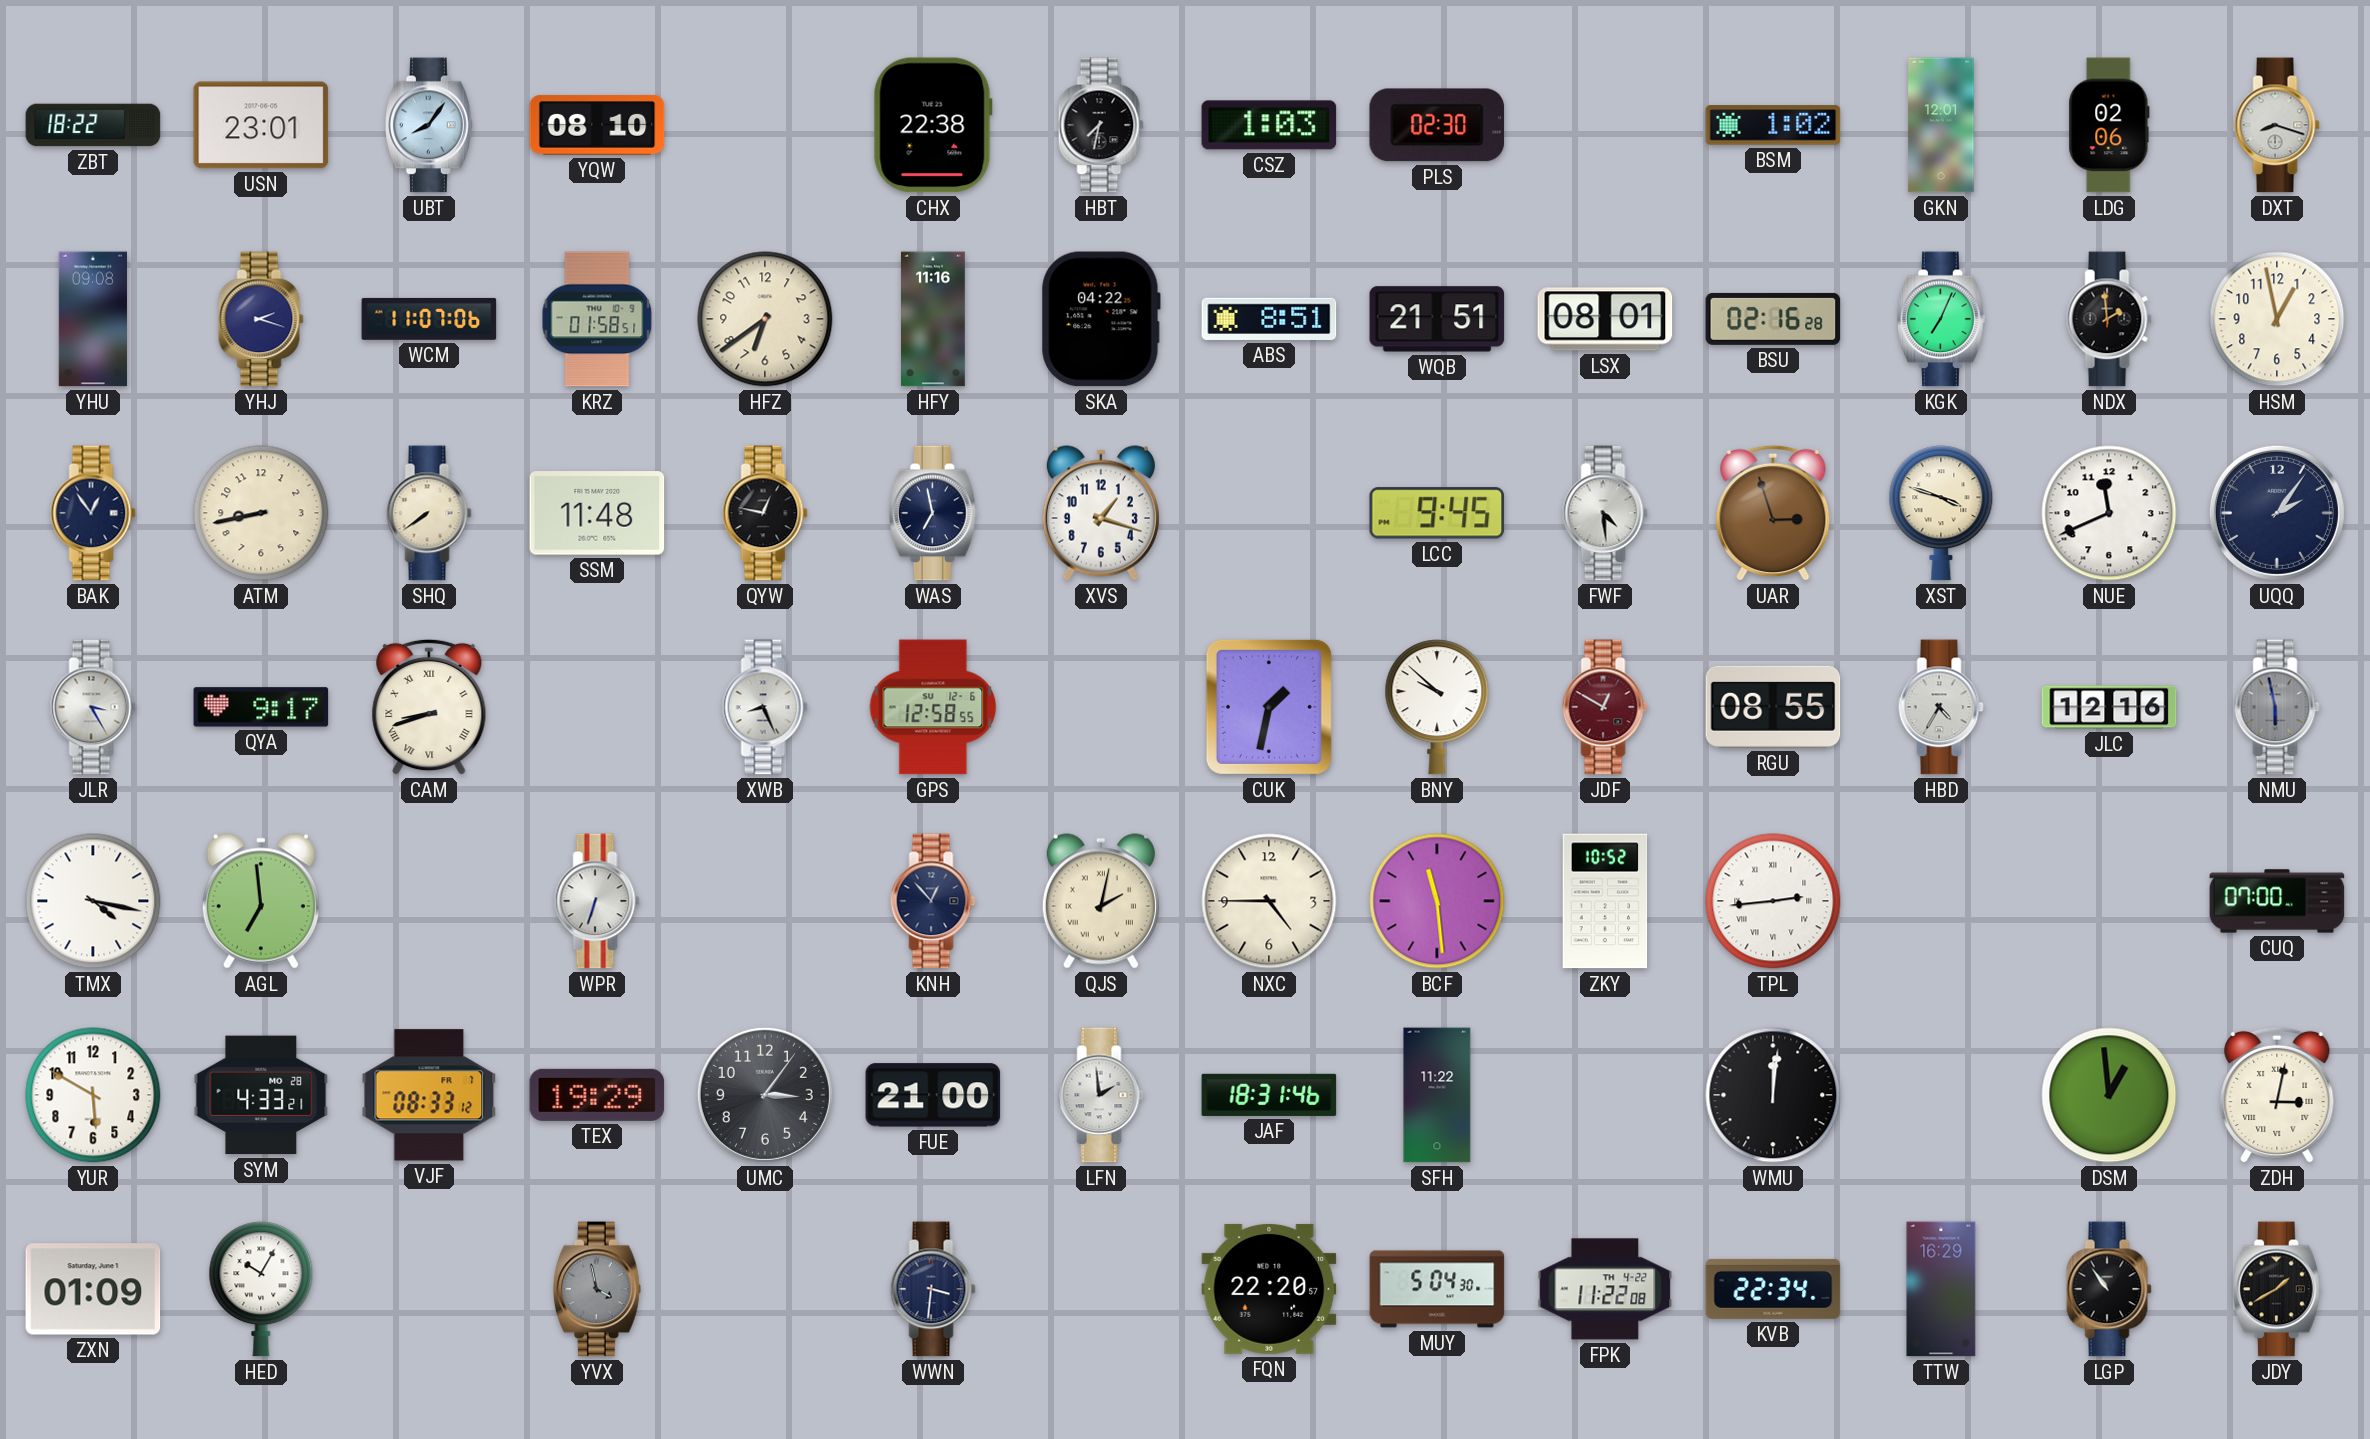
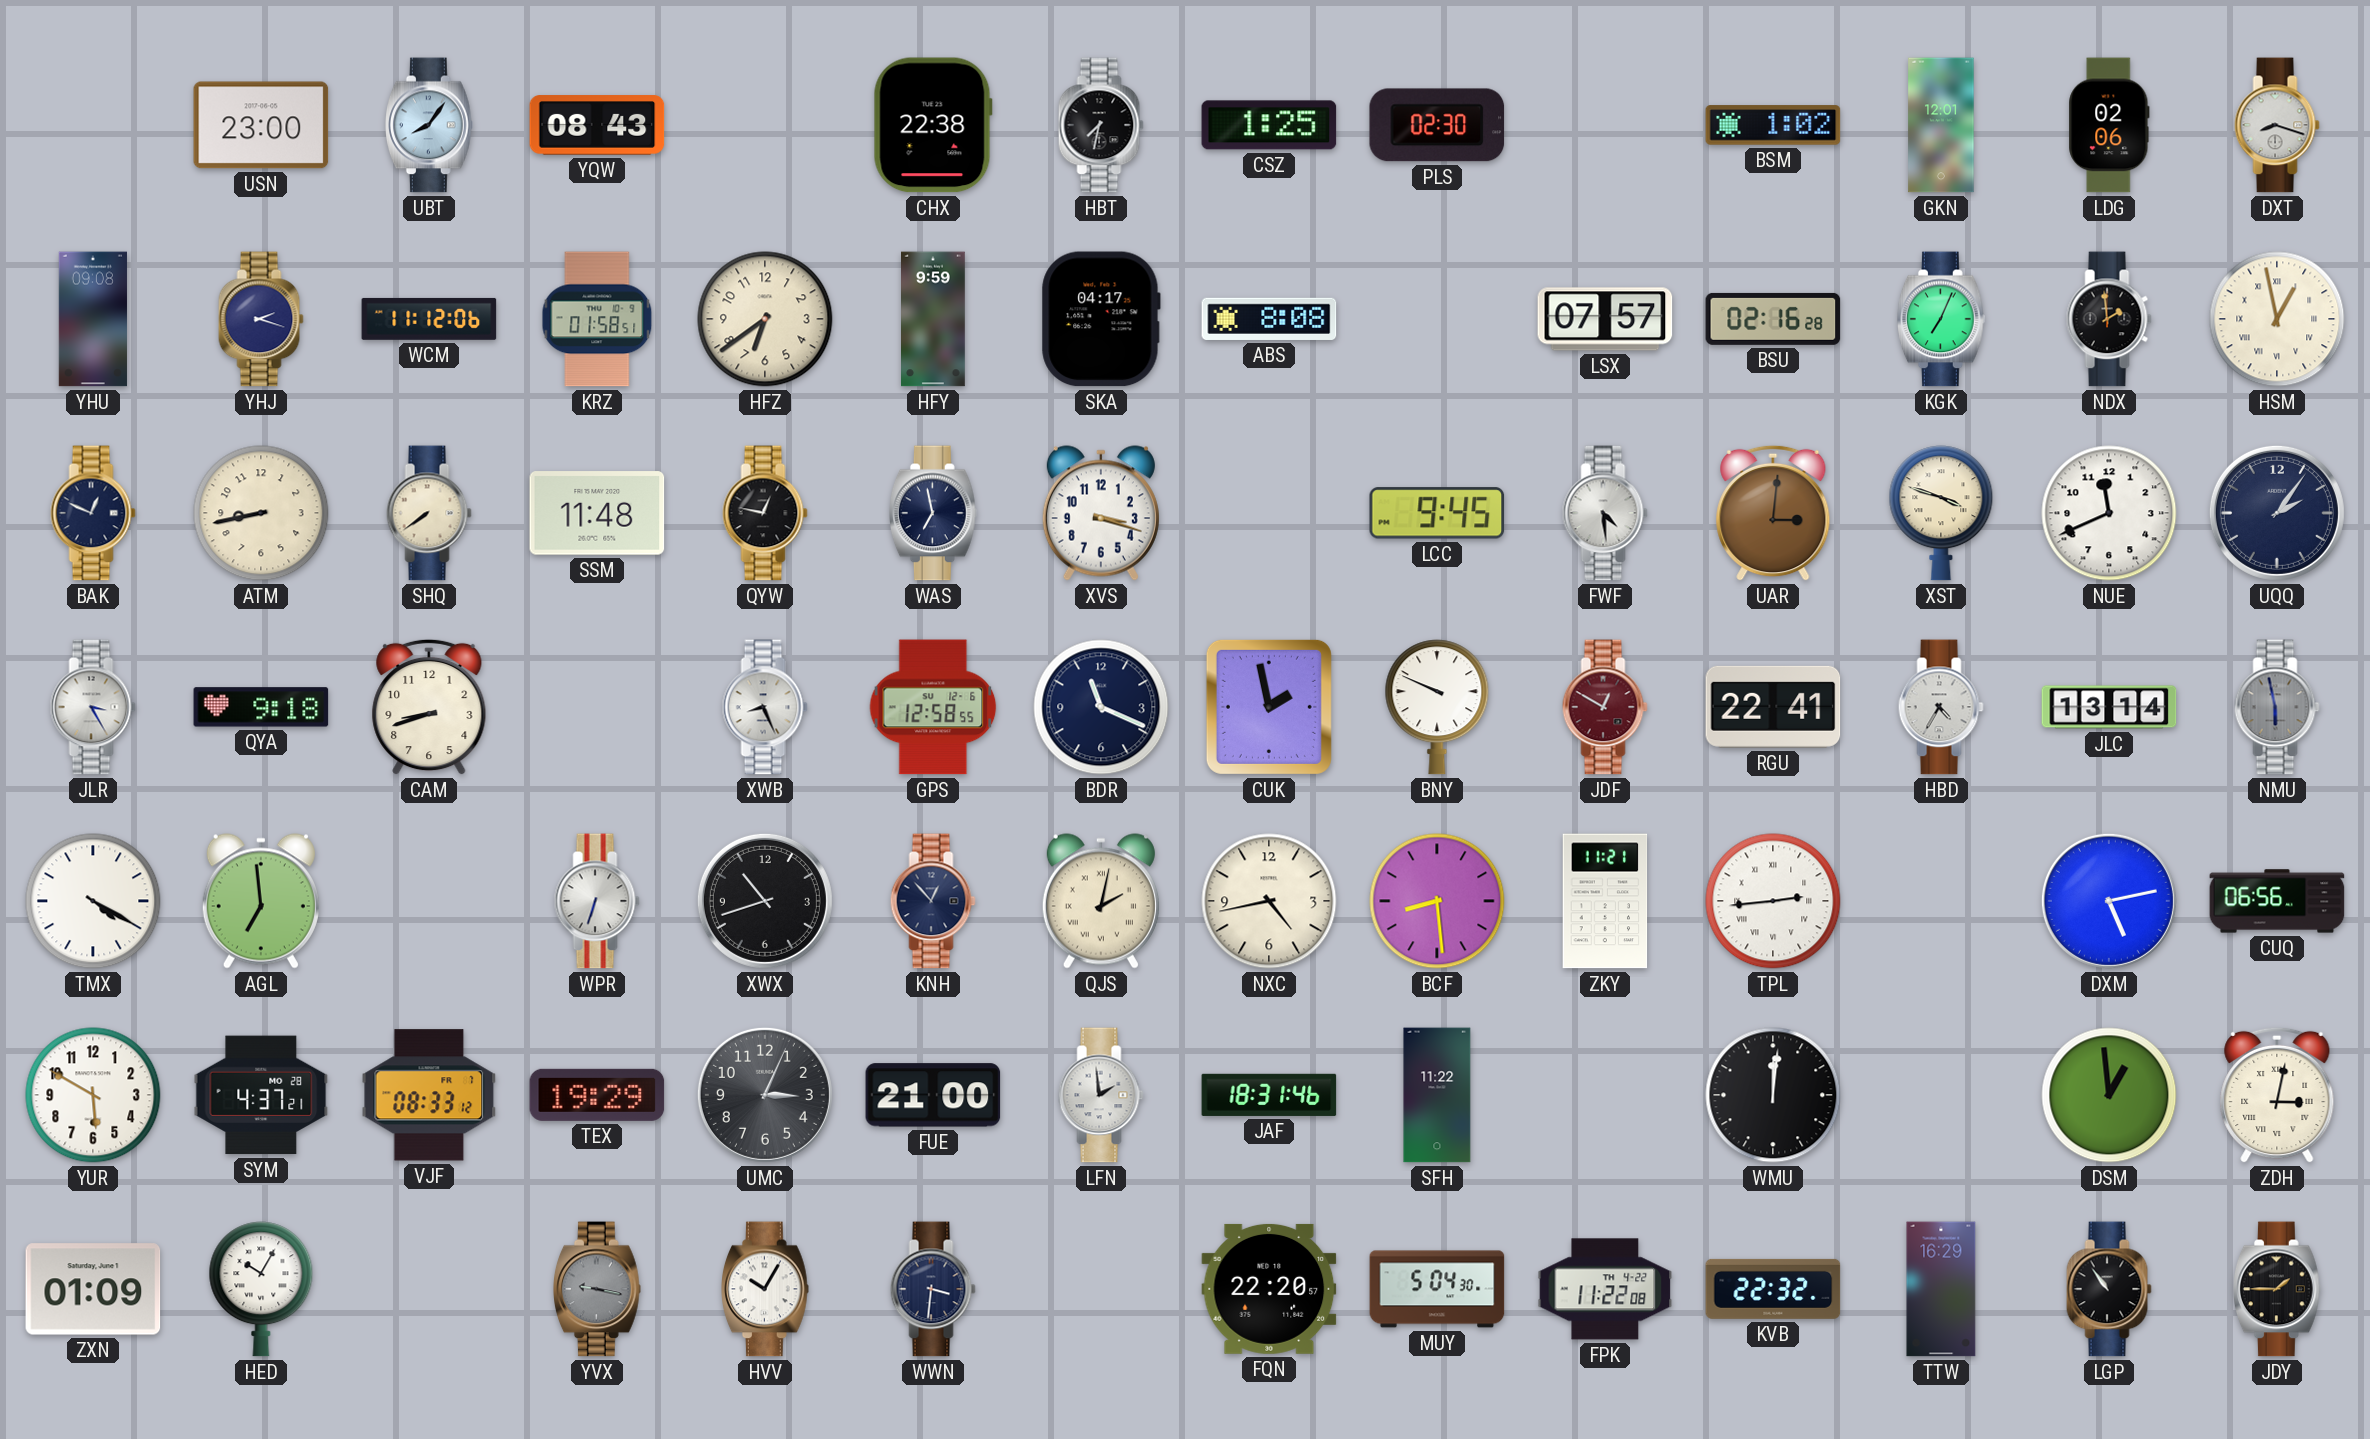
ZBT: 18:22 -> none
USN: 23:01 -> 23:00
YQW: 08:10 -> 08:43
CSZ: 1:03 -> 1:25
WCM: 11:07 -> 11:12
HFY: 11:16 -> 9:59
SKA: 04:22 -> 04:17
ABS: 8:51 -> 8:08
WQB: 21:51 -> none
LSX: 08:01 -> 07:57
HSM numerals: Arabic -> Roman
BAK: 12:54 -> 12:49
XVS: 1:18 -> 3:18
UAR: 2:57 -> 3:01
QYA: 9:17 -> 9:18
CAM numerals: Roman -> Arabic
BDR: none -> 11:19
CUK: 1:32 -> 1:58
BNY: 9:52 -> 9:49
RGU: 08:55 -> 22:41
JLC: 12:16 -> 13:14
TMX: 4:17 -> 4:20
XWX: none -> 10:42
NXC: 4:45 -> 4:43
BCF: 11:29 -> 8:29
ZKY: 10:52 -> 11:21
DXM: none -> 5:13
CUQ: 07:00 -> 06:56
SYM: 4:33 -> 4:37
UMC: 3:06 -> 3:04
YVX: 3:58 -> 9:17
HVV: none -> 10:05
KVB: 22:34 -> 22:32
JDY: 1:40 -> 1:45
